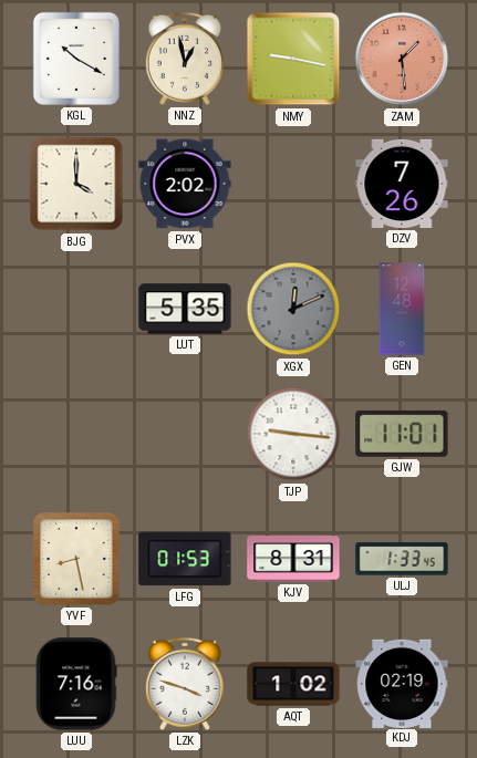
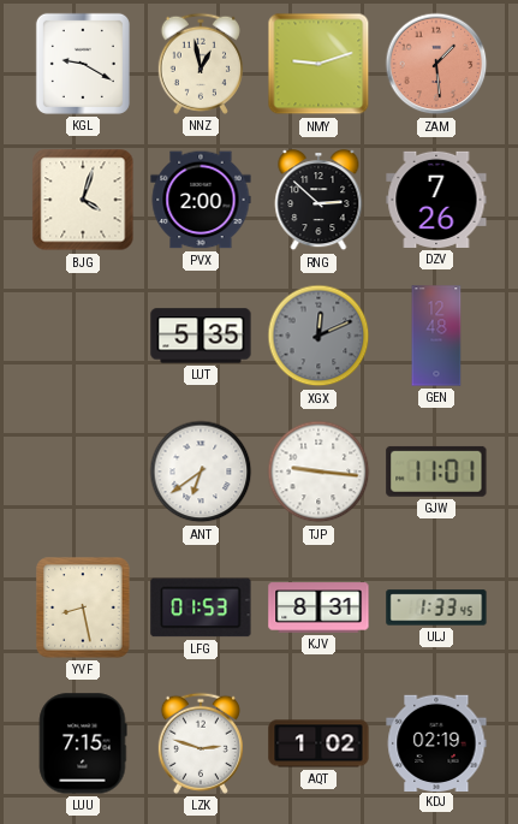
KGL: 10:20 -> 9:20
NMY: 9:17 -> 9:12
BJG: 4:00 -> 4:03
PVX: 2:02 -> 2:00
RNG: none -> 2:52
ANT: none -> 6:39
LUU: 7:16 -> 7:15
LZK: 3:48 -> 2:48
